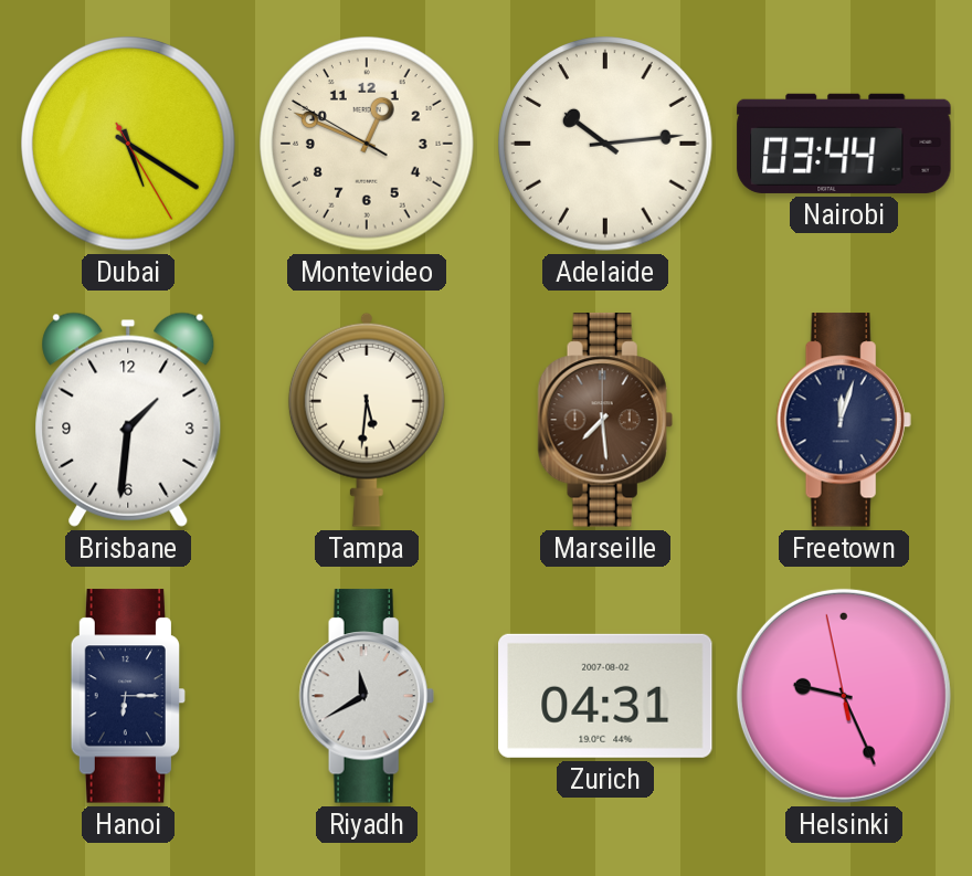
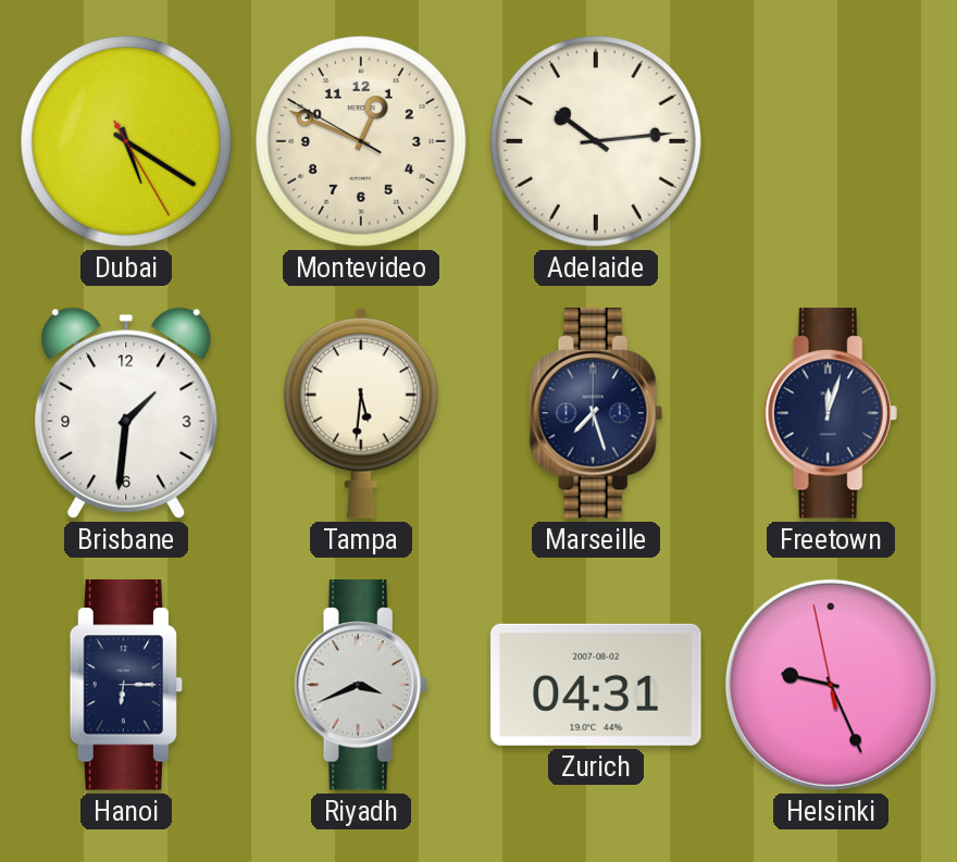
Nairobi: 03:44 -> none
Marseille: 7:29 -> 7:27
Marseille dial: brown -> navy
Riyadh: 11:40 -> 3:41
